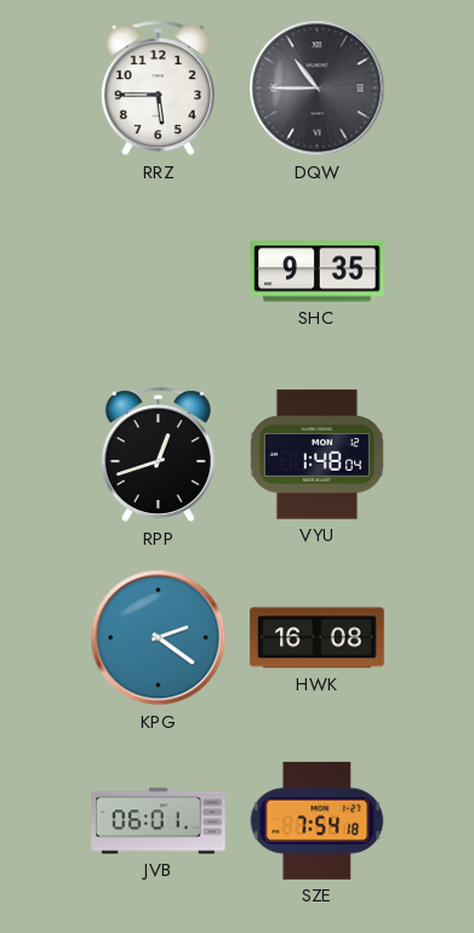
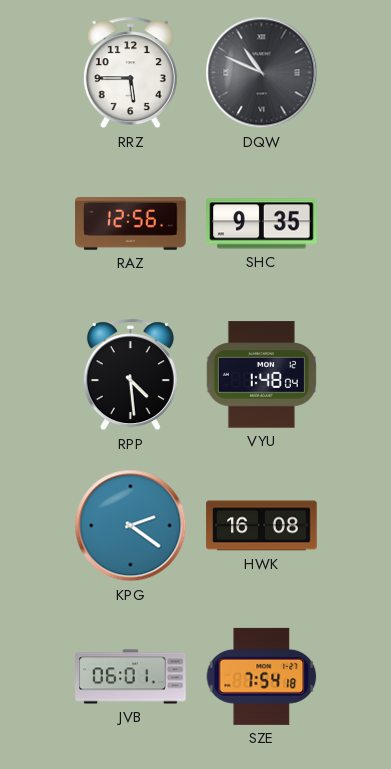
DQW: 10:45 -> 10:49
RAZ: none -> 12:56
RPP: 12:42 -> 4:29
